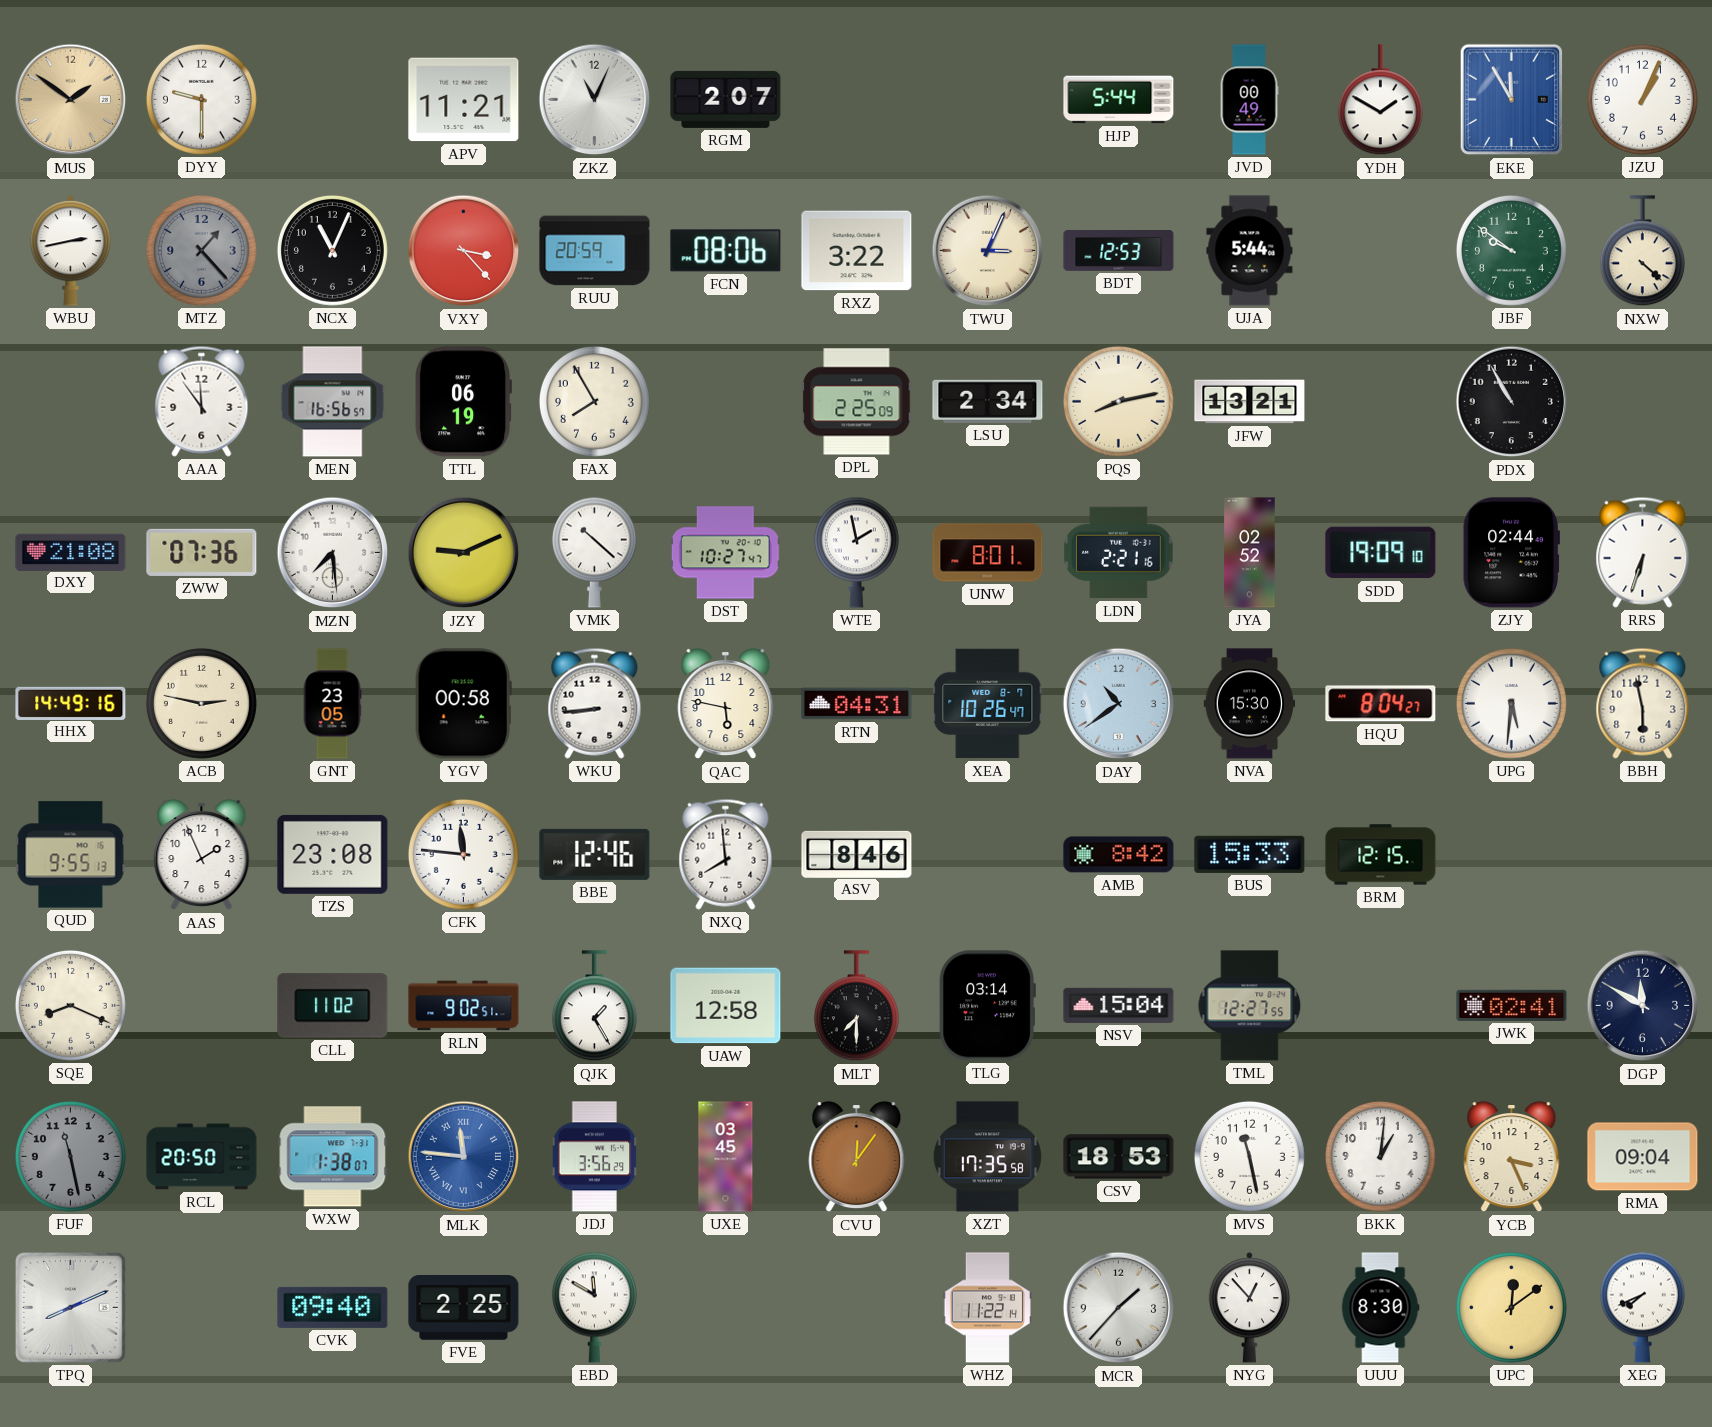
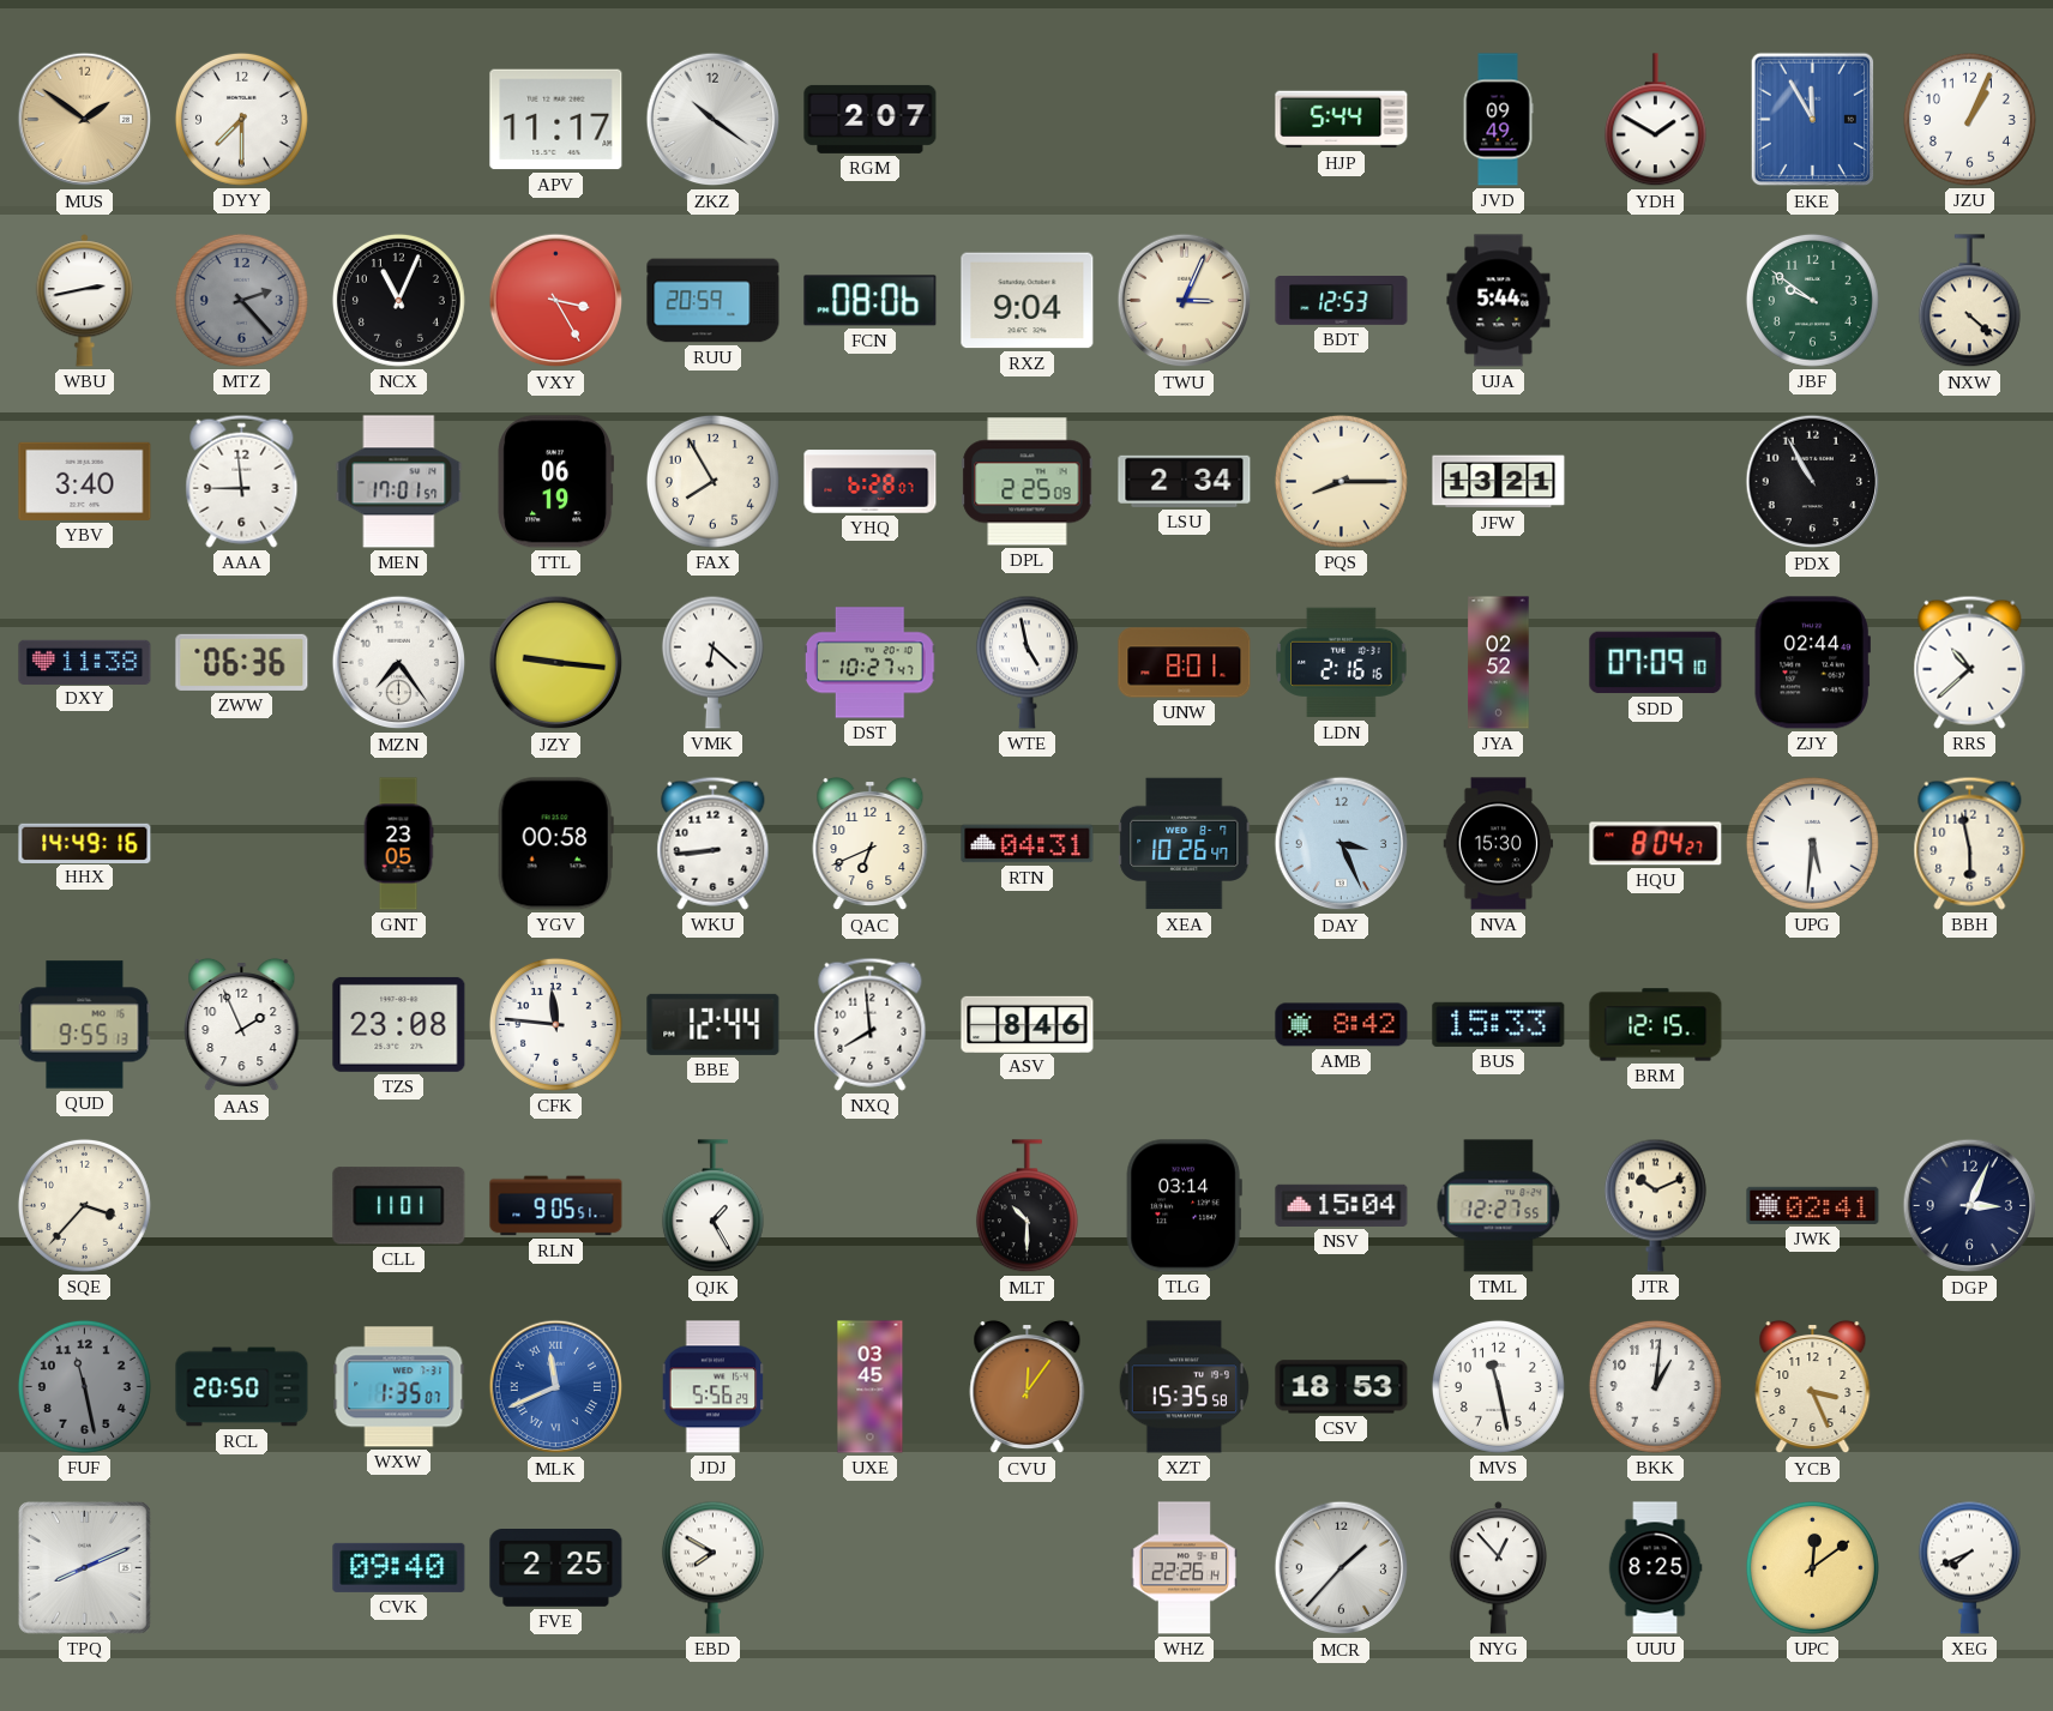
DYY: 9:30 -> 7:30
APV: 11:21 -> 11:17
ZKZ: 11:04 -> 10:21
JVD: 00:49 -> 09:49
MTZ: 1:23 -> 2:23
VXY: 3:23 -> 3:25
RXZ: 3:22 -> 9:04
YBV: none -> 3:40
AAA: 11:54 -> 8:59
MEN: 16:56 -> 17:01
YHQ: none -> 6:28
PQS: 8:13 -> 8:15
DXY: 21:08 -> 11:38
ZWW: 07:36 -> 06:36
MZN: 7:29 -> 7:24
JZY: 9:11 -> 9:16
VMK: 10:22 -> 6:22
WTE: 1:58 -> 4:58
LDN: 2:21 -> 2:16
SDD: 19:09 -> 07:09
RRS: 6:33 -> 10:38
ACB: 2:47 -> none
QAC: 5:47 -> 6:41
DAY: 10:39 -> 3:26
BBE: 12:46 -> 12:44
SQE: 8:19 -> 3:37
CLL: 11:02 -> 11:01
RLN: 9:02 -> 9:05
UAW: 12:58 -> none
MLT: 7:30 -> 10:30
JTR: none -> 10:11
DGP: 11:50 -> 3:04
WXW: 1:38 -> 1:35
MLK: 11:46 -> 11:41
JDJ: 3:56 -> 5:56
XZT: 17:35 -> 15:35
RMA: 09:04 -> none
EBD: 11:50 -> 7:50
WHZ: 11:22 -> 22:26
UUU: 8:30 -> 8:25
